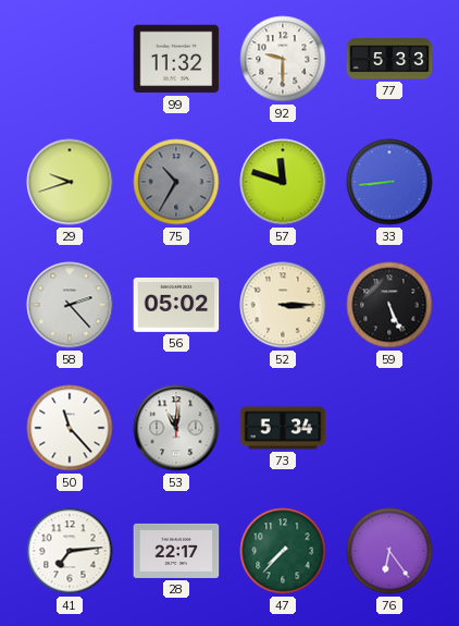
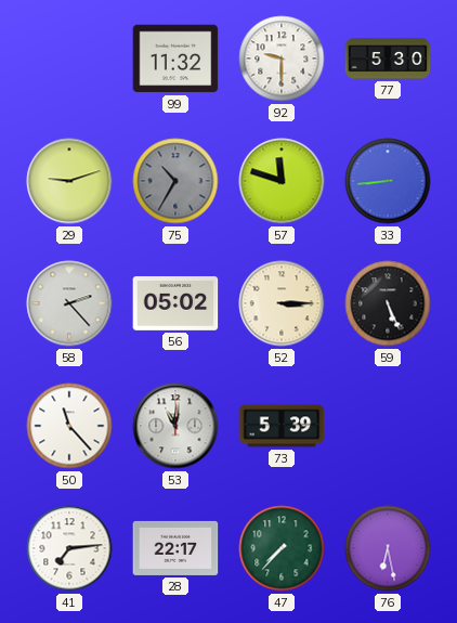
77: 5:33 -> 5:30
29: 9:42 -> 9:12
73: 5:34 -> 5:39
76: 6:24 -> 6:28
